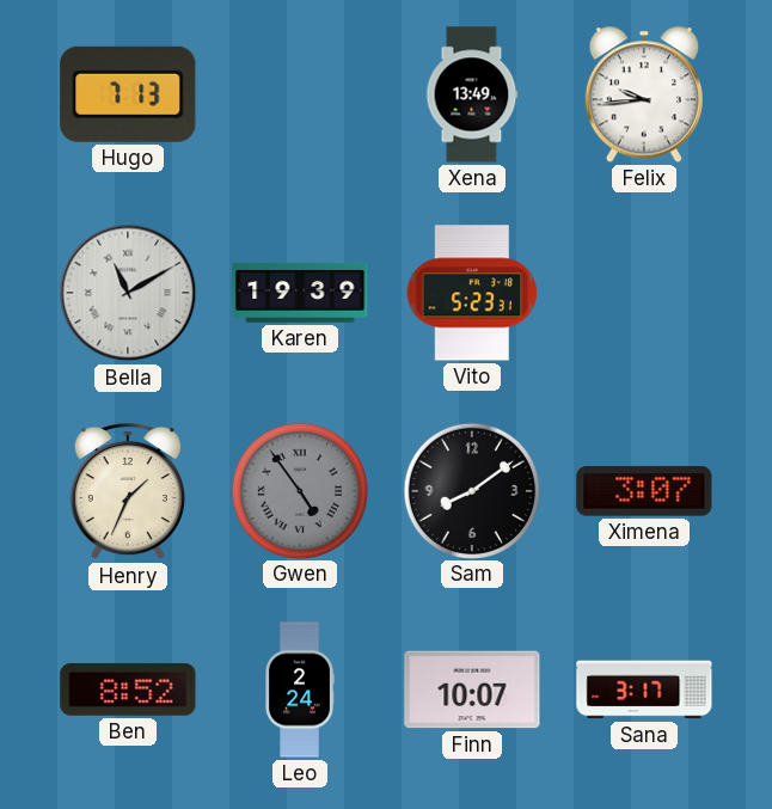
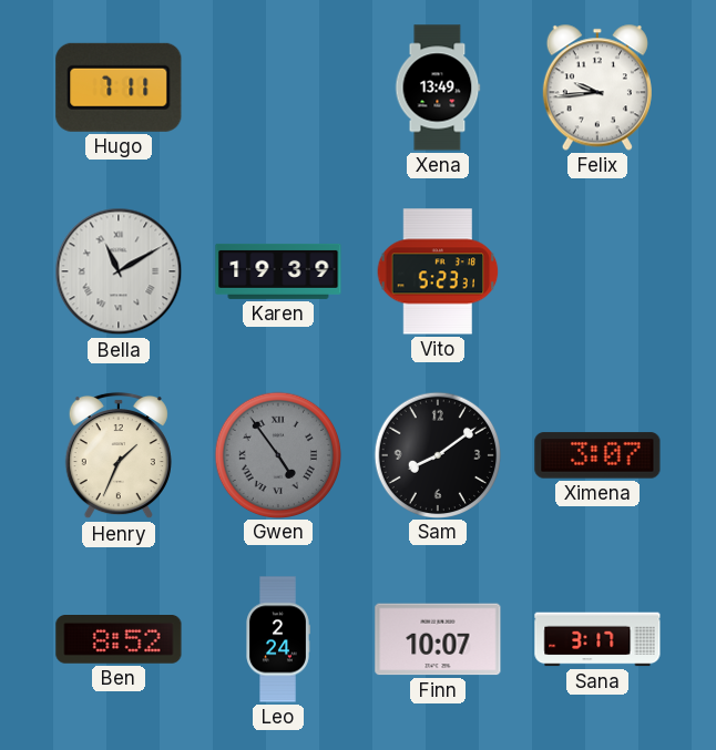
Hugo: 7:13 -> 7:11
